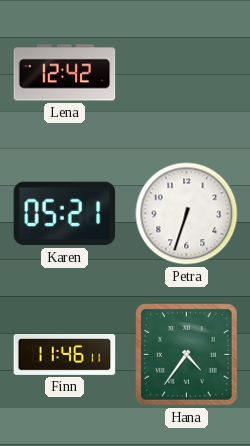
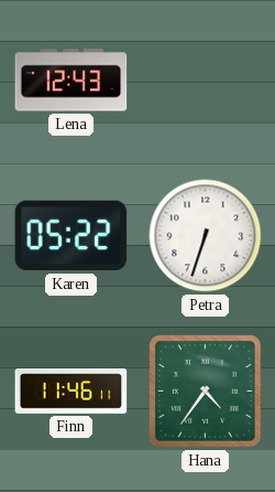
Lena: 12:42 -> 12:43
Karen: 05:21 -> 05:22
